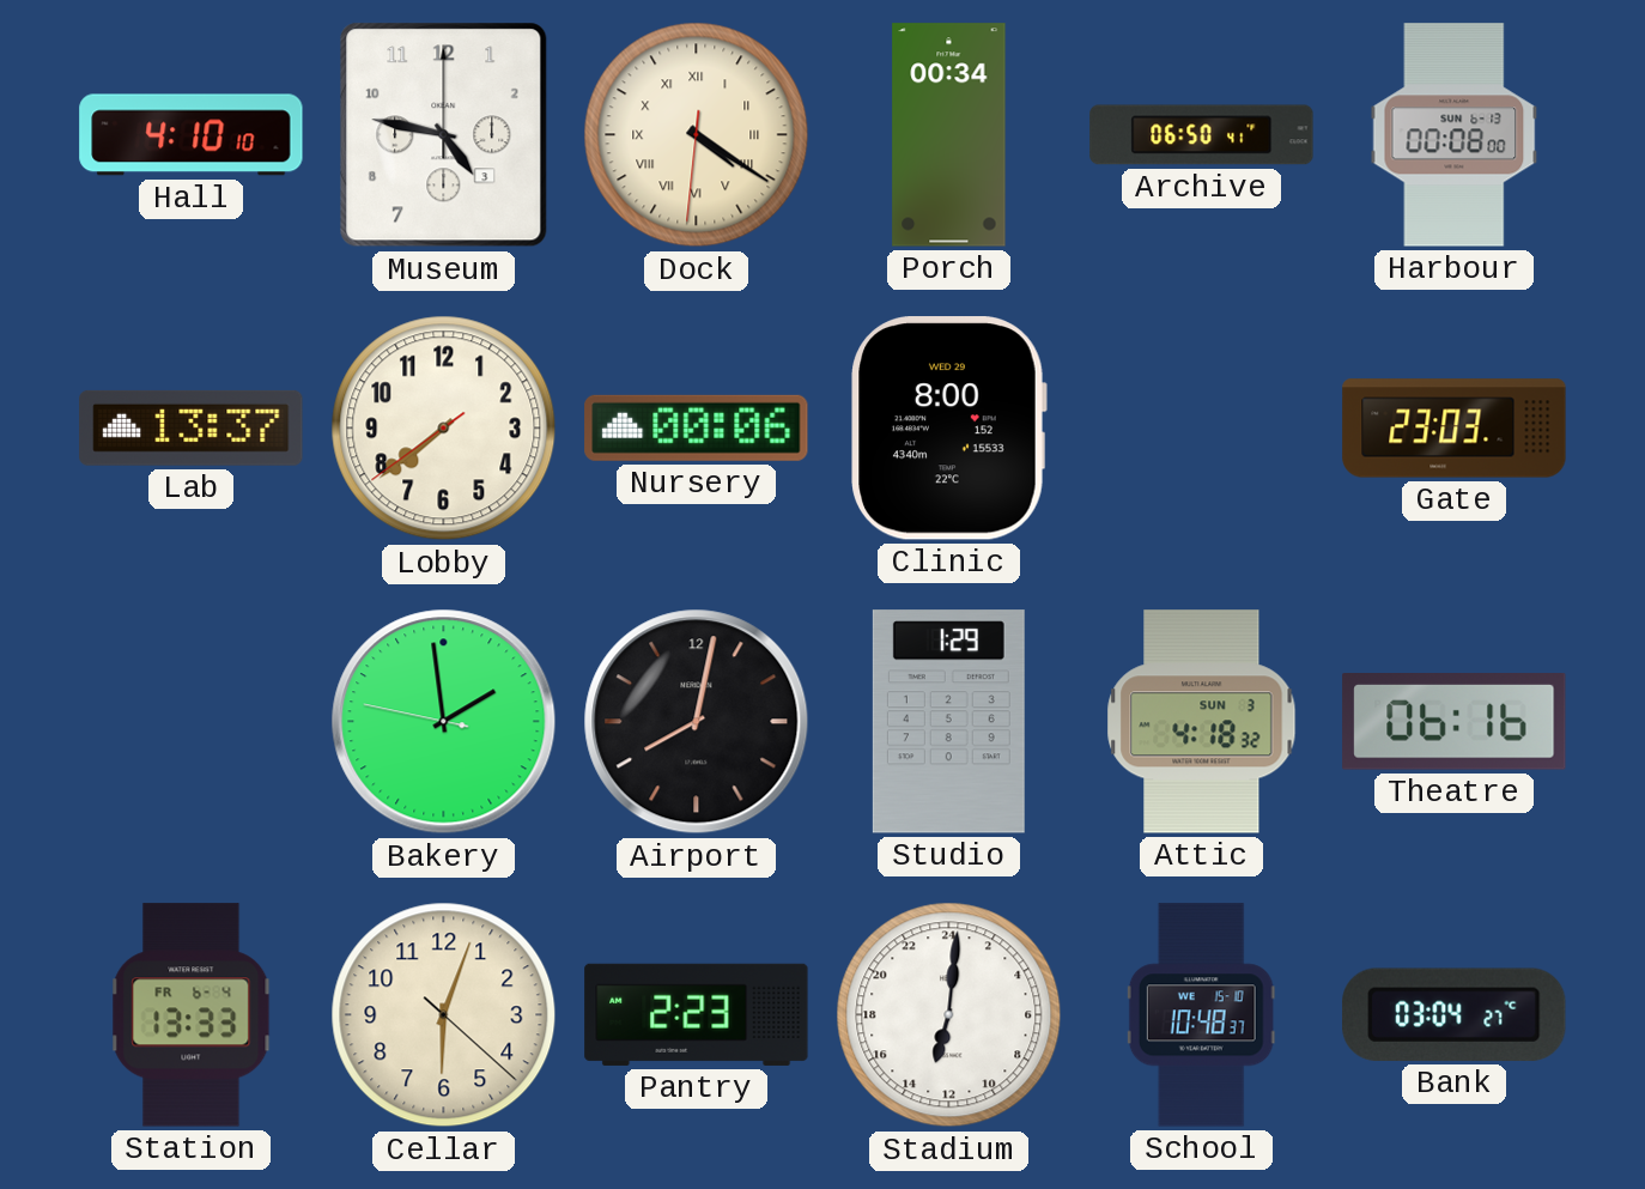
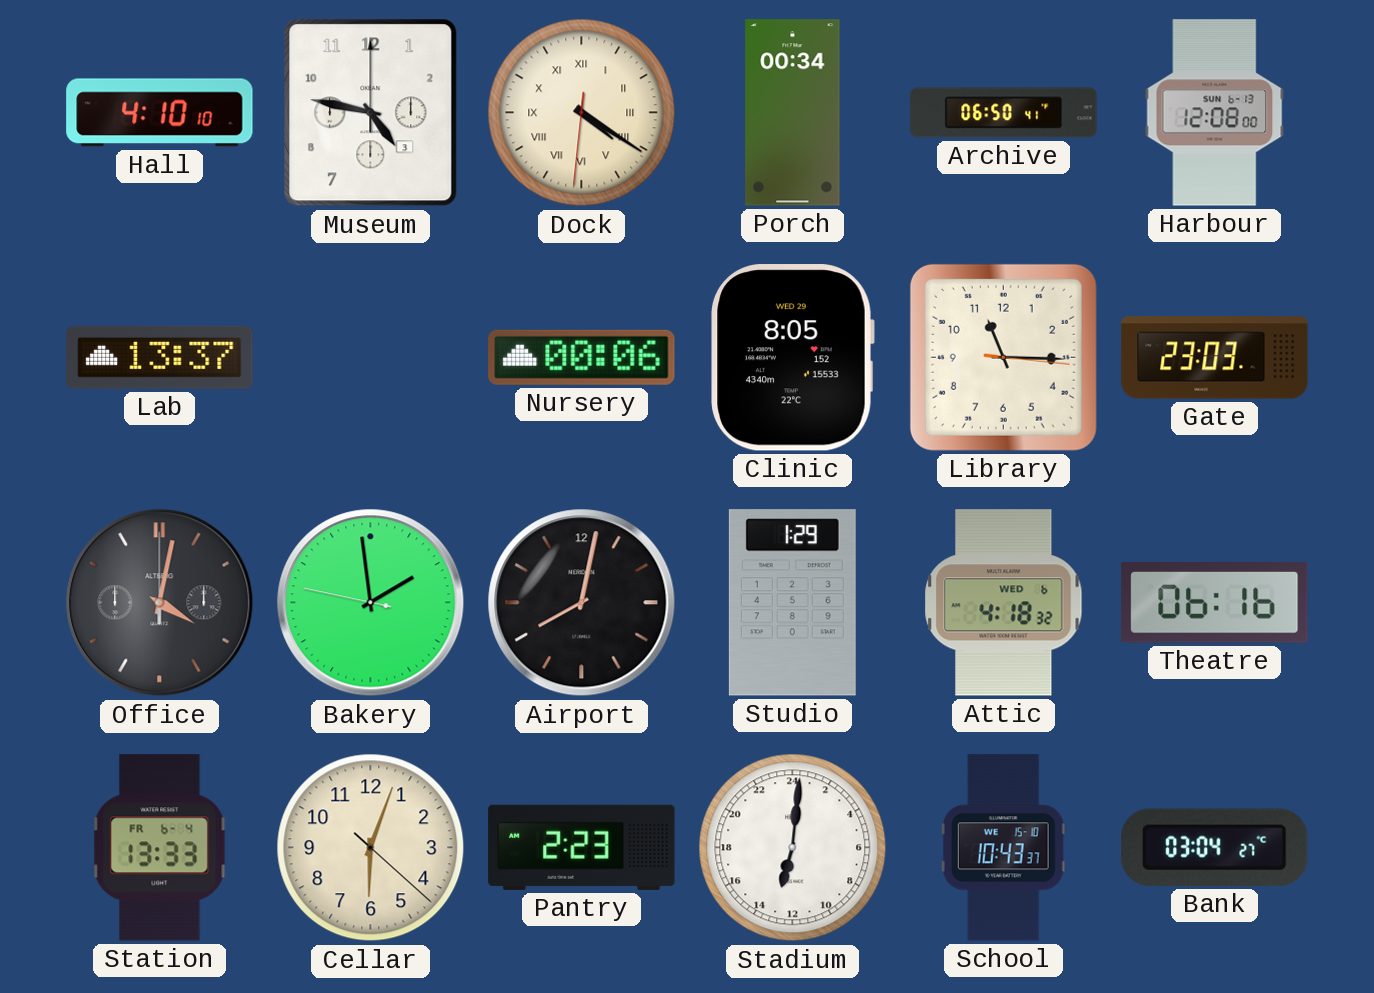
Harbour: 00:08 -> 12:08
Lobby: 7:38 -> none
Clinic: 8:00 -> 8:05
Library: none -> 11:15
Office: none -> 4:02
Attic date: SUN 3 -> WED 6
School: 10:48 -> 10:43
